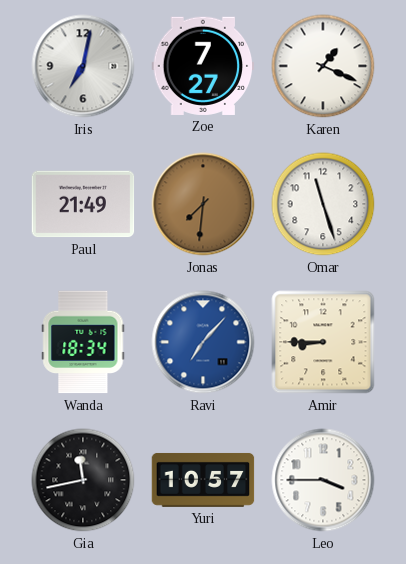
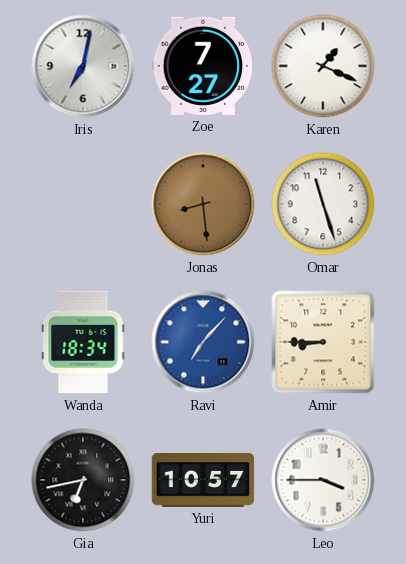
Paul: 21:49 -> none
Jonas: 7:31 -> 8:29
Gia: 11:43 -> 6:43
